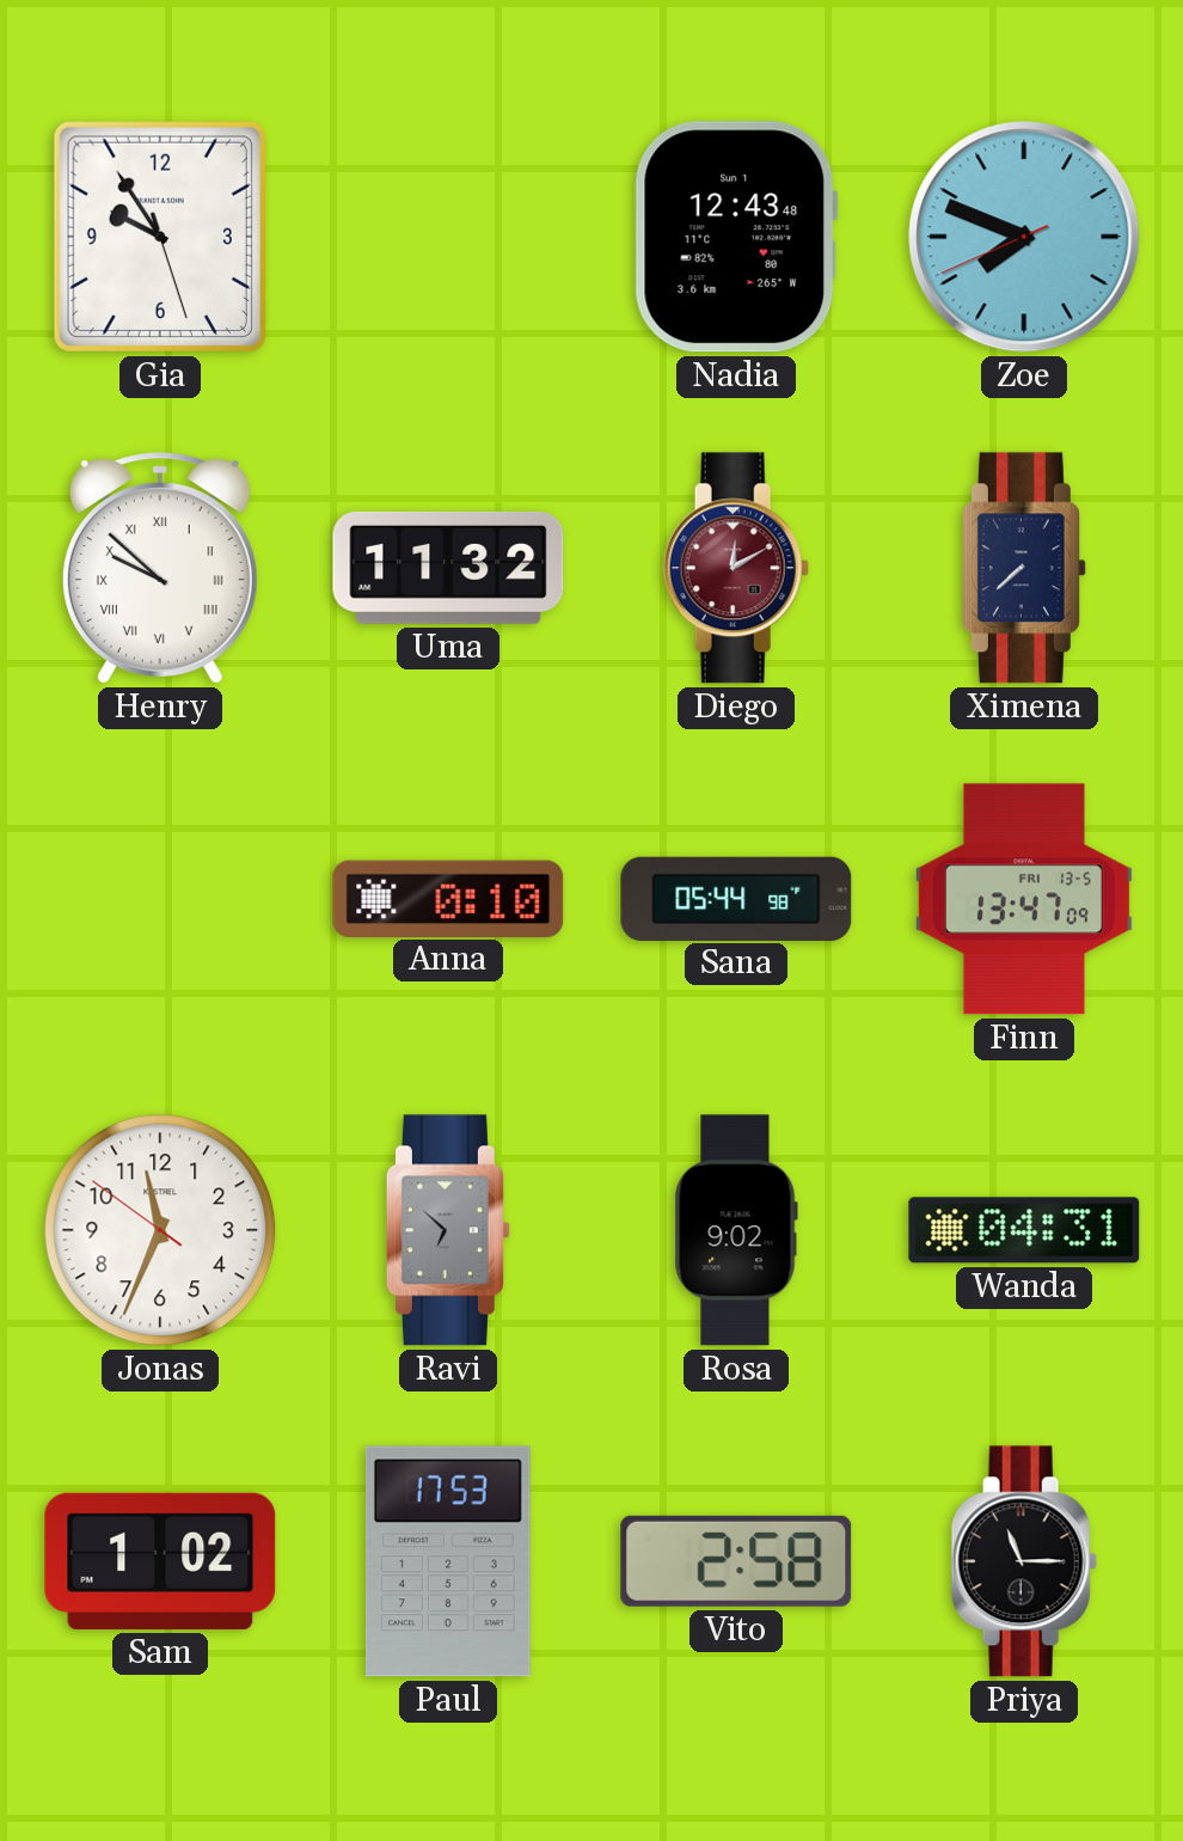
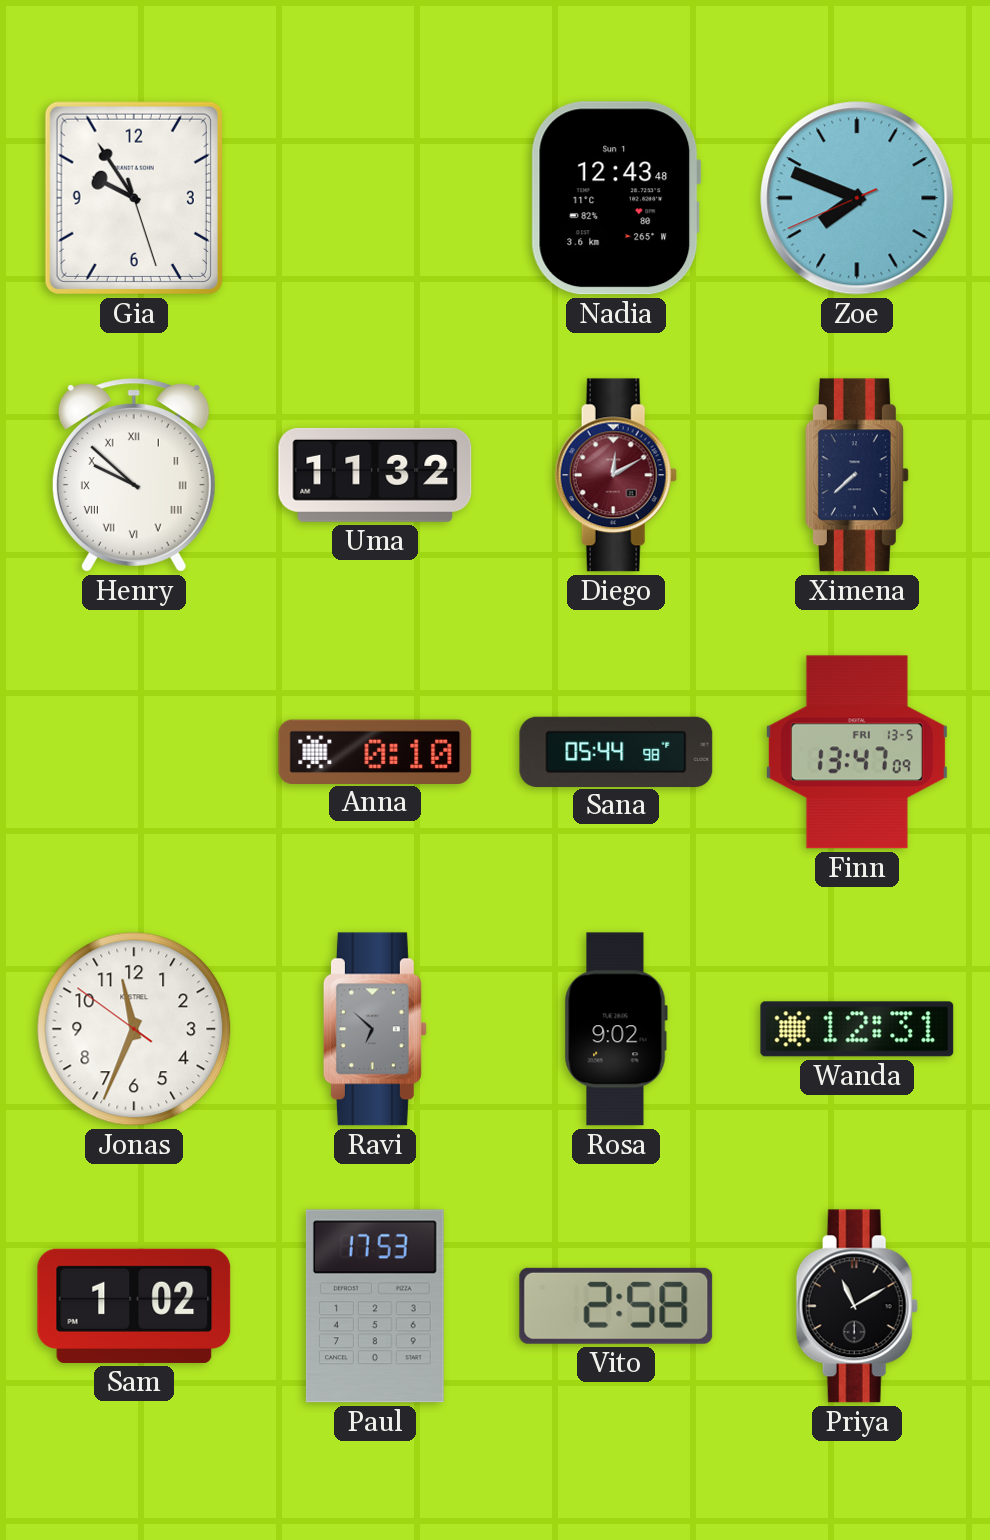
Wanda: 04:31 -> 12:31
Priya: 11:15 -> 11:10
